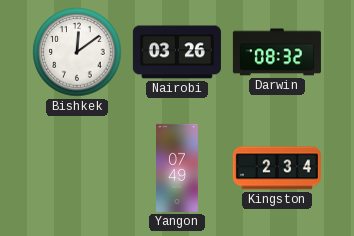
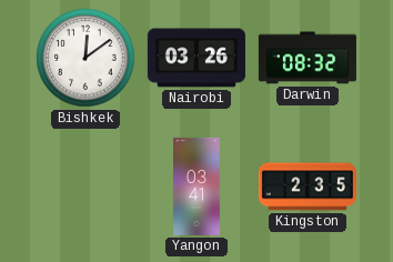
Yangon: 07:49 -> 03:41
Kingston: 2:34 -> 2:35
